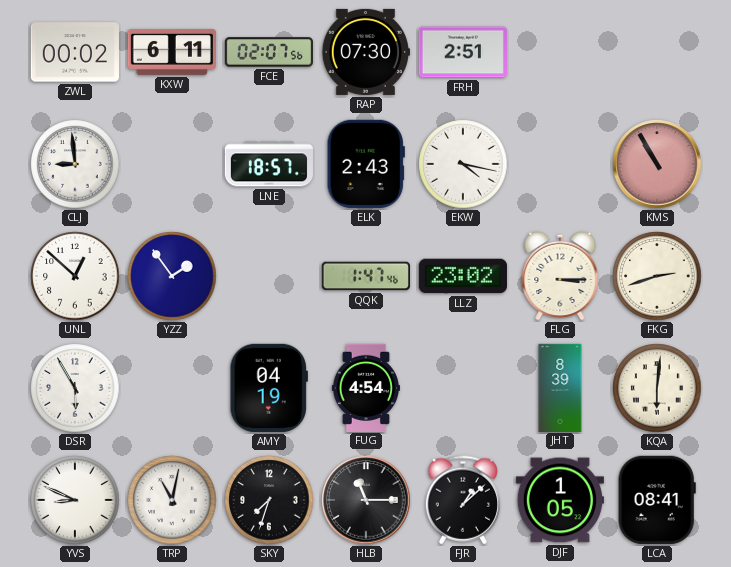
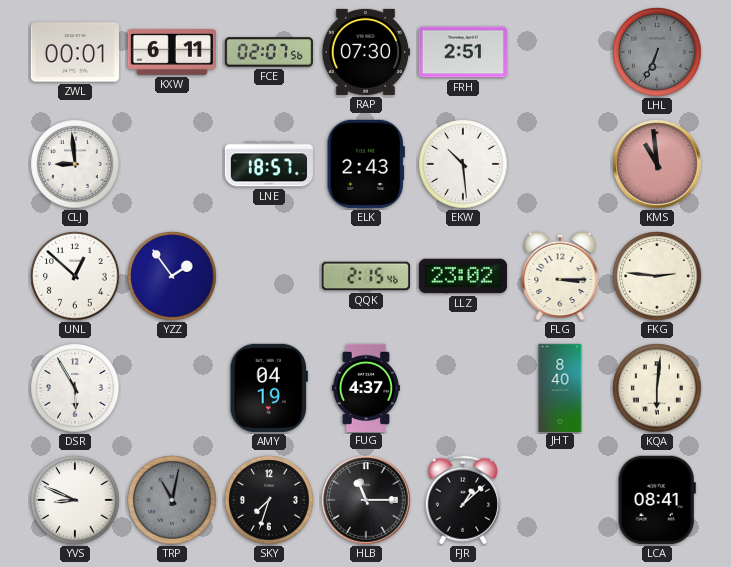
ZWL: 00:02 -> 00:01
LHL: none -> 6:34
EKW: 4:17 -> 10:29
KMS: 10:55 -> 10:59
QQK: 1:47 -> 2:15
FKG: 2:42 -> 2:46
FUG: 4:54 -> 4:37
JHT: 8:39 -> 8:40
TRP dial: white -> grey
DJF: 1:05 -> none
